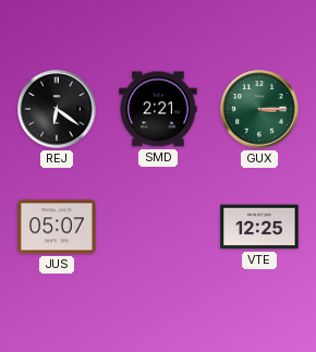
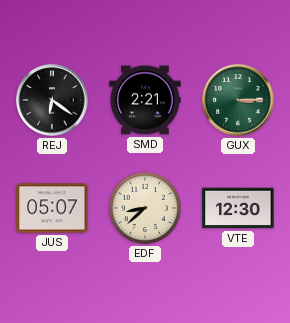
EDF: none -> 8:38
VTE: 12:25 -> 12:30
